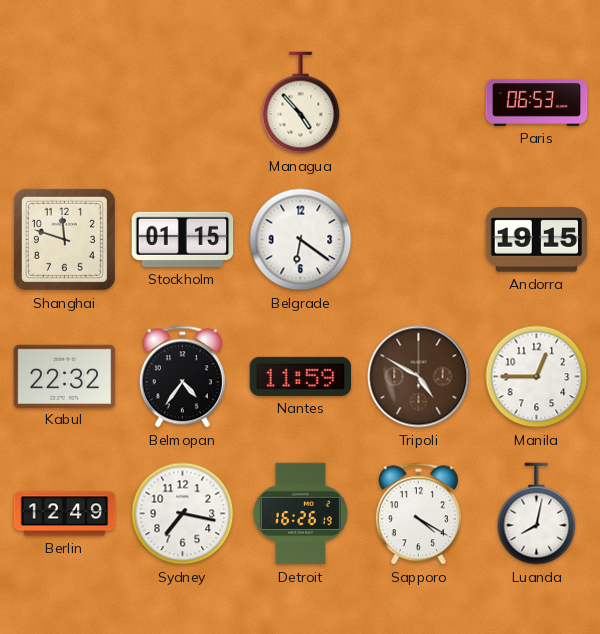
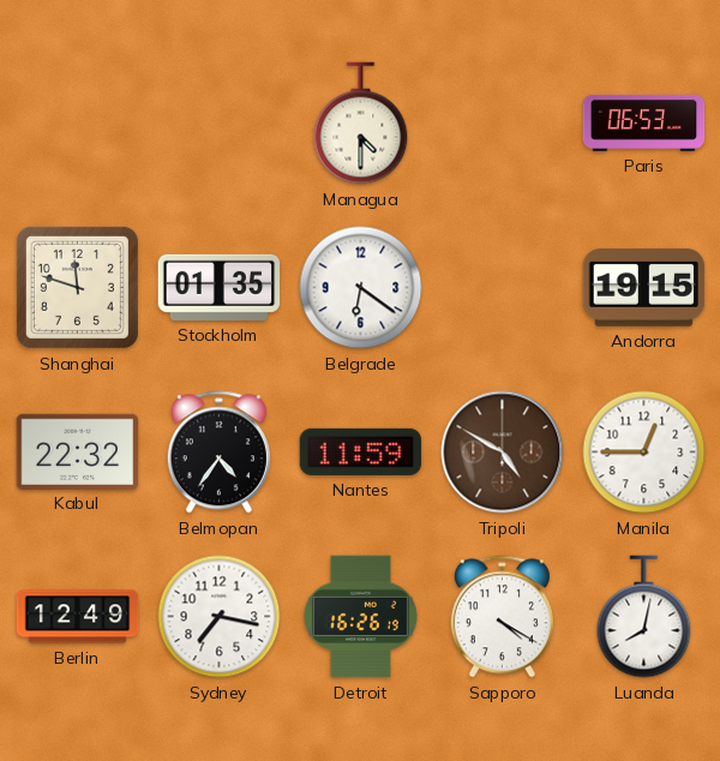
Managua: 4:53 -> 4:30
Stockholm: 01:15 -> 01:35
